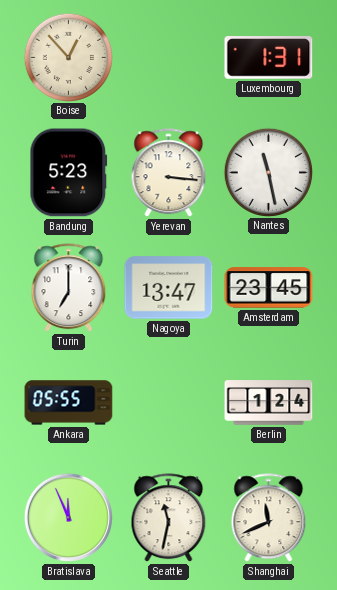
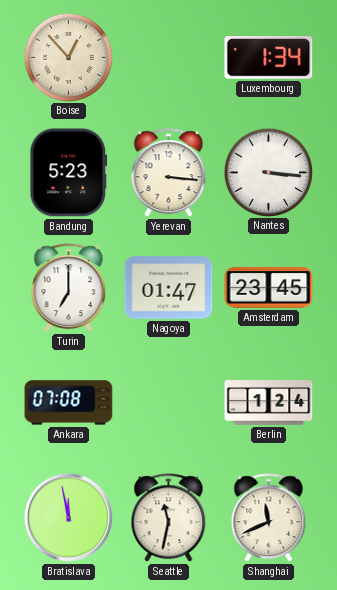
Luxembourg: 1:31 -> 1:34
Nantes: 11:28 -> 3:16
Nagoya: 13:47 -> 01:47
Ankara: 05:55 -> 07:08
Bratislava: 11:56 -> 11:58
